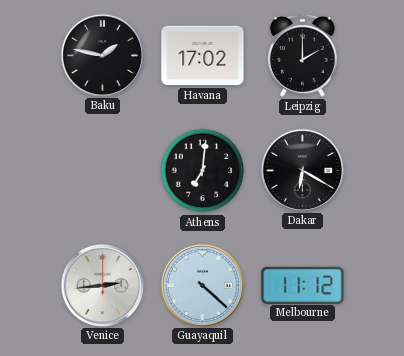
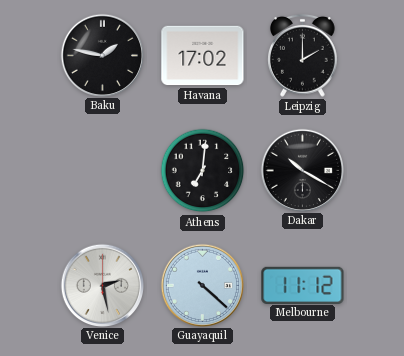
Dakar: 6:20 -> 10:20
Venice: 2:44 -> 2:28
